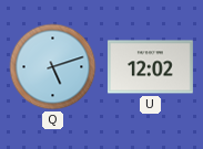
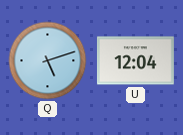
U: 12:02 -> 12:04
